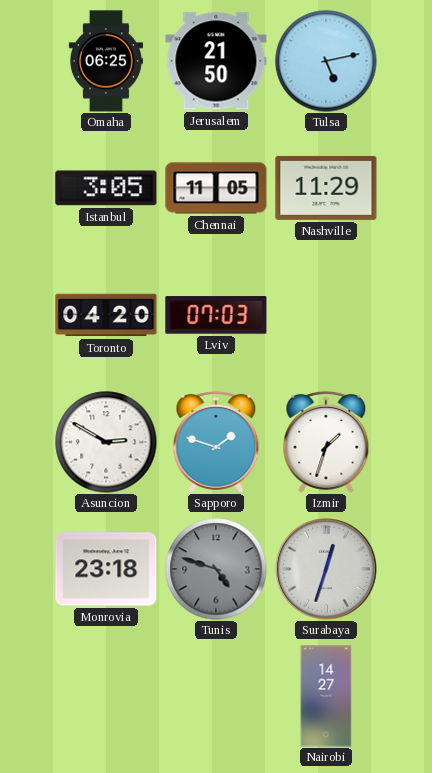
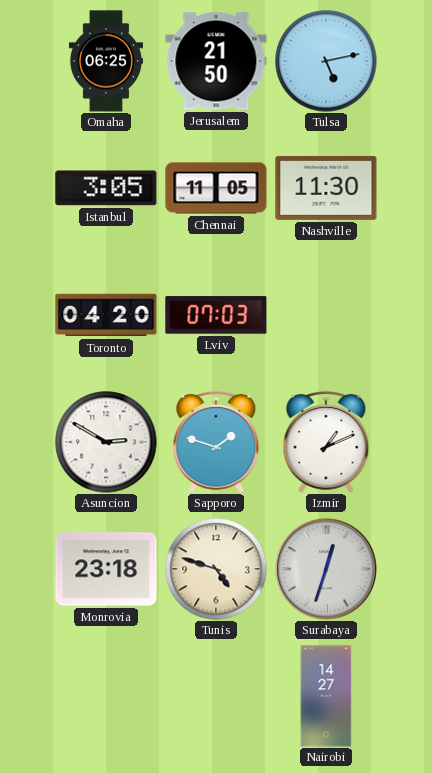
Nashville: 11:29 -> 11:30
Izmir: 1:33 -> 1:11
Tunis dial: grey -> cream
